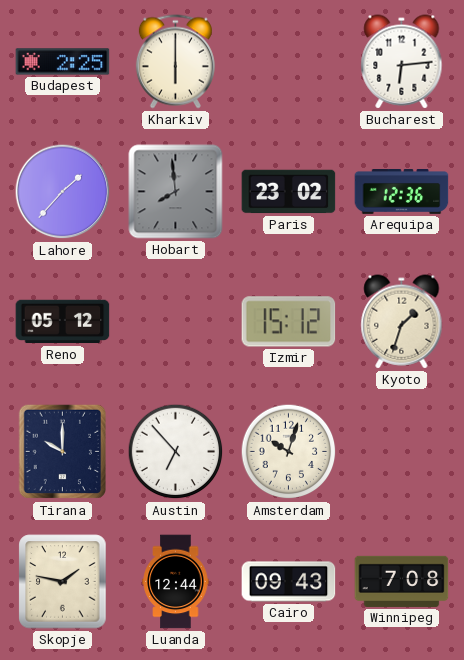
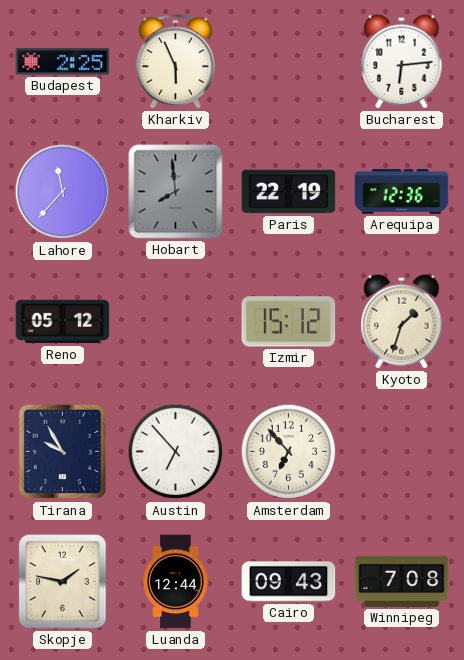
Kharkiv: 6:00 -> 5:56
Lahore: 1:37 -> 11:37
Paris: 23:02 -> 22:19
Tirana: 10:00 -> 9:55
Amsterdam: 10:03 -> 6:53
